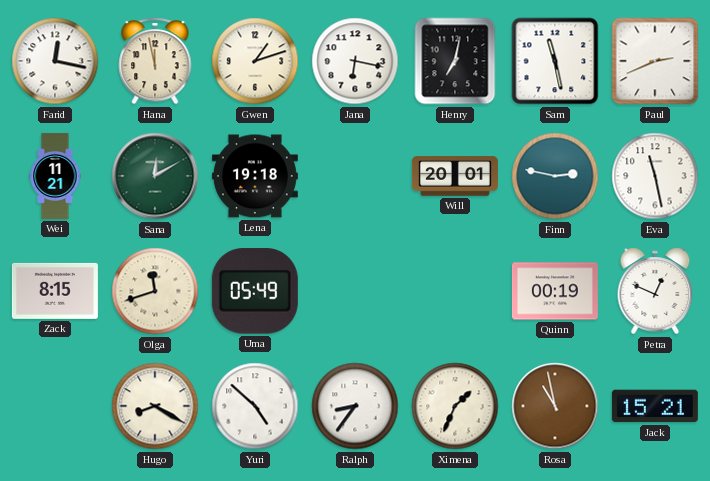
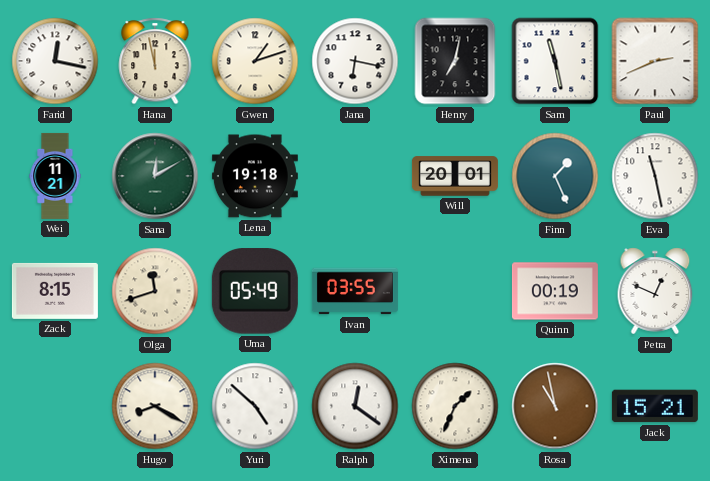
Finn: 2:47 -> 1:26
Ivan: none -> 03:55
Ralph: 8:36 -> 12:21
